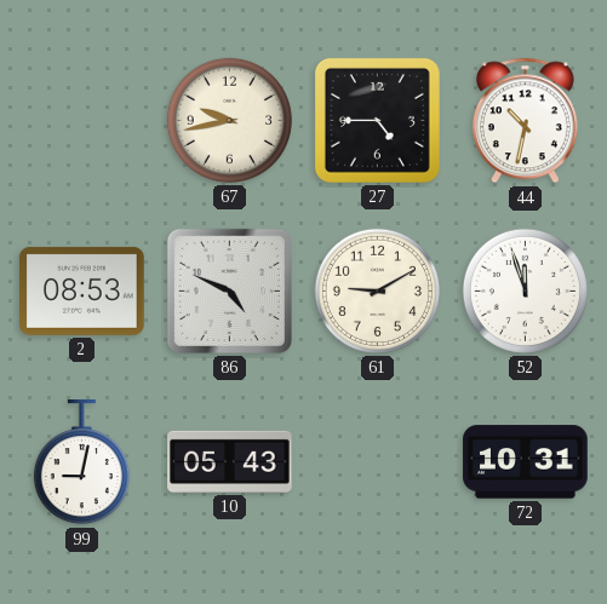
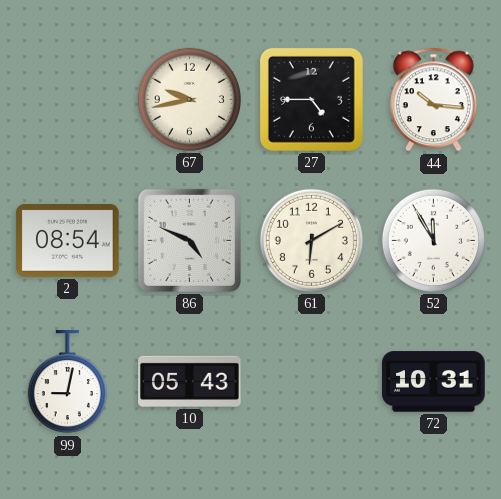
44: 10:32 -> 10:16
2: 08:53 -> 08:54
61: 9:10 -> 6:10
52: 11:57 -> 11:55
